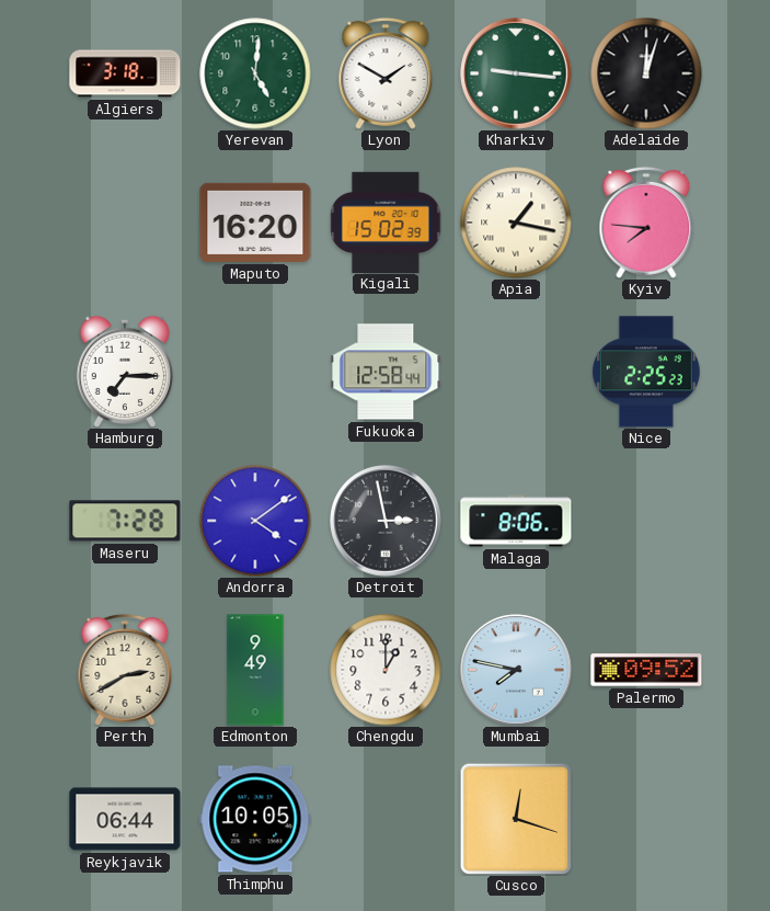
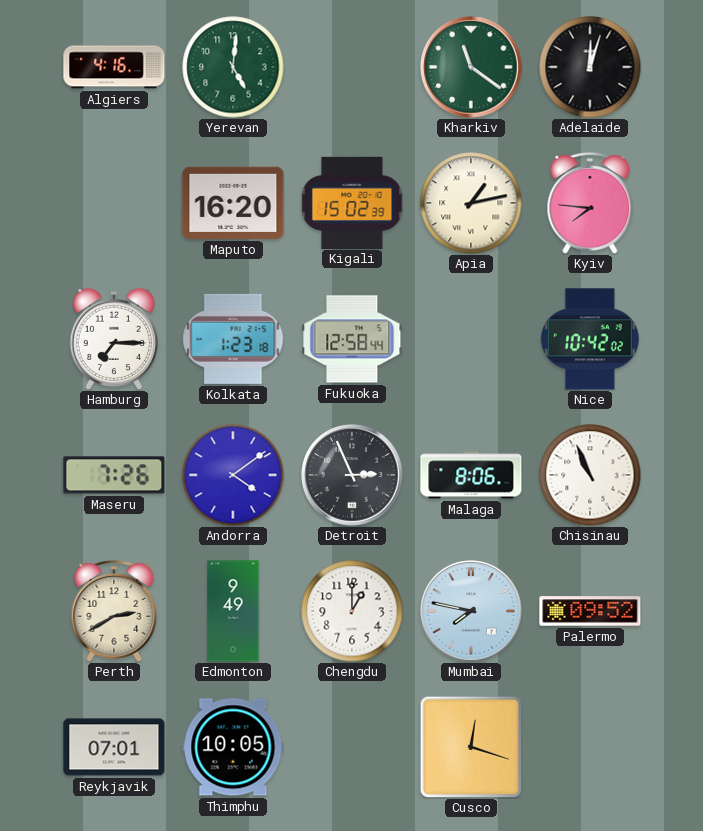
Algiers: 3:18 -> 4:16
Lyon: 1:50 -> none
Kharkiv: 9:16 -> 11:21
Apia: 1:17 -> 1:13
Kolkata: none -> 1:23
Nice: 2:25 -> 10:42
Maseru: 7:28 -> 7:26
Detroit: 2:58 -> 2:56
Chisinau: none -> 10:56
Reykjavik: 06:44 -> 07:01
